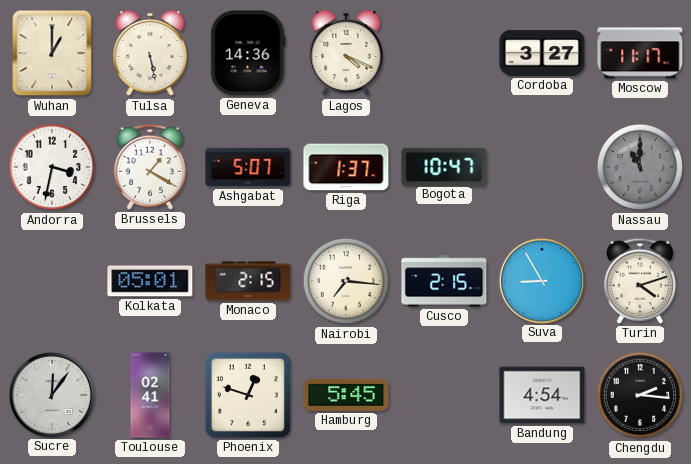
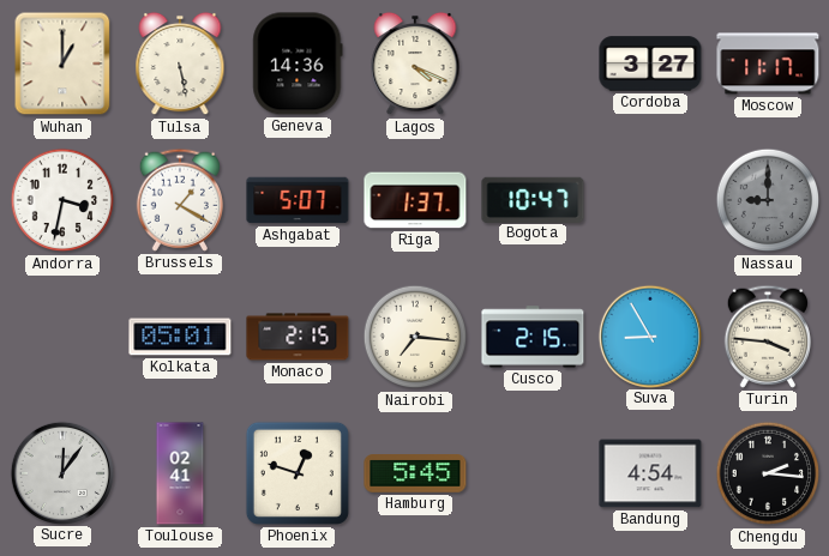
Nassau: 11:00 -> 9:00
Turin: 4:12 -> 3:46
